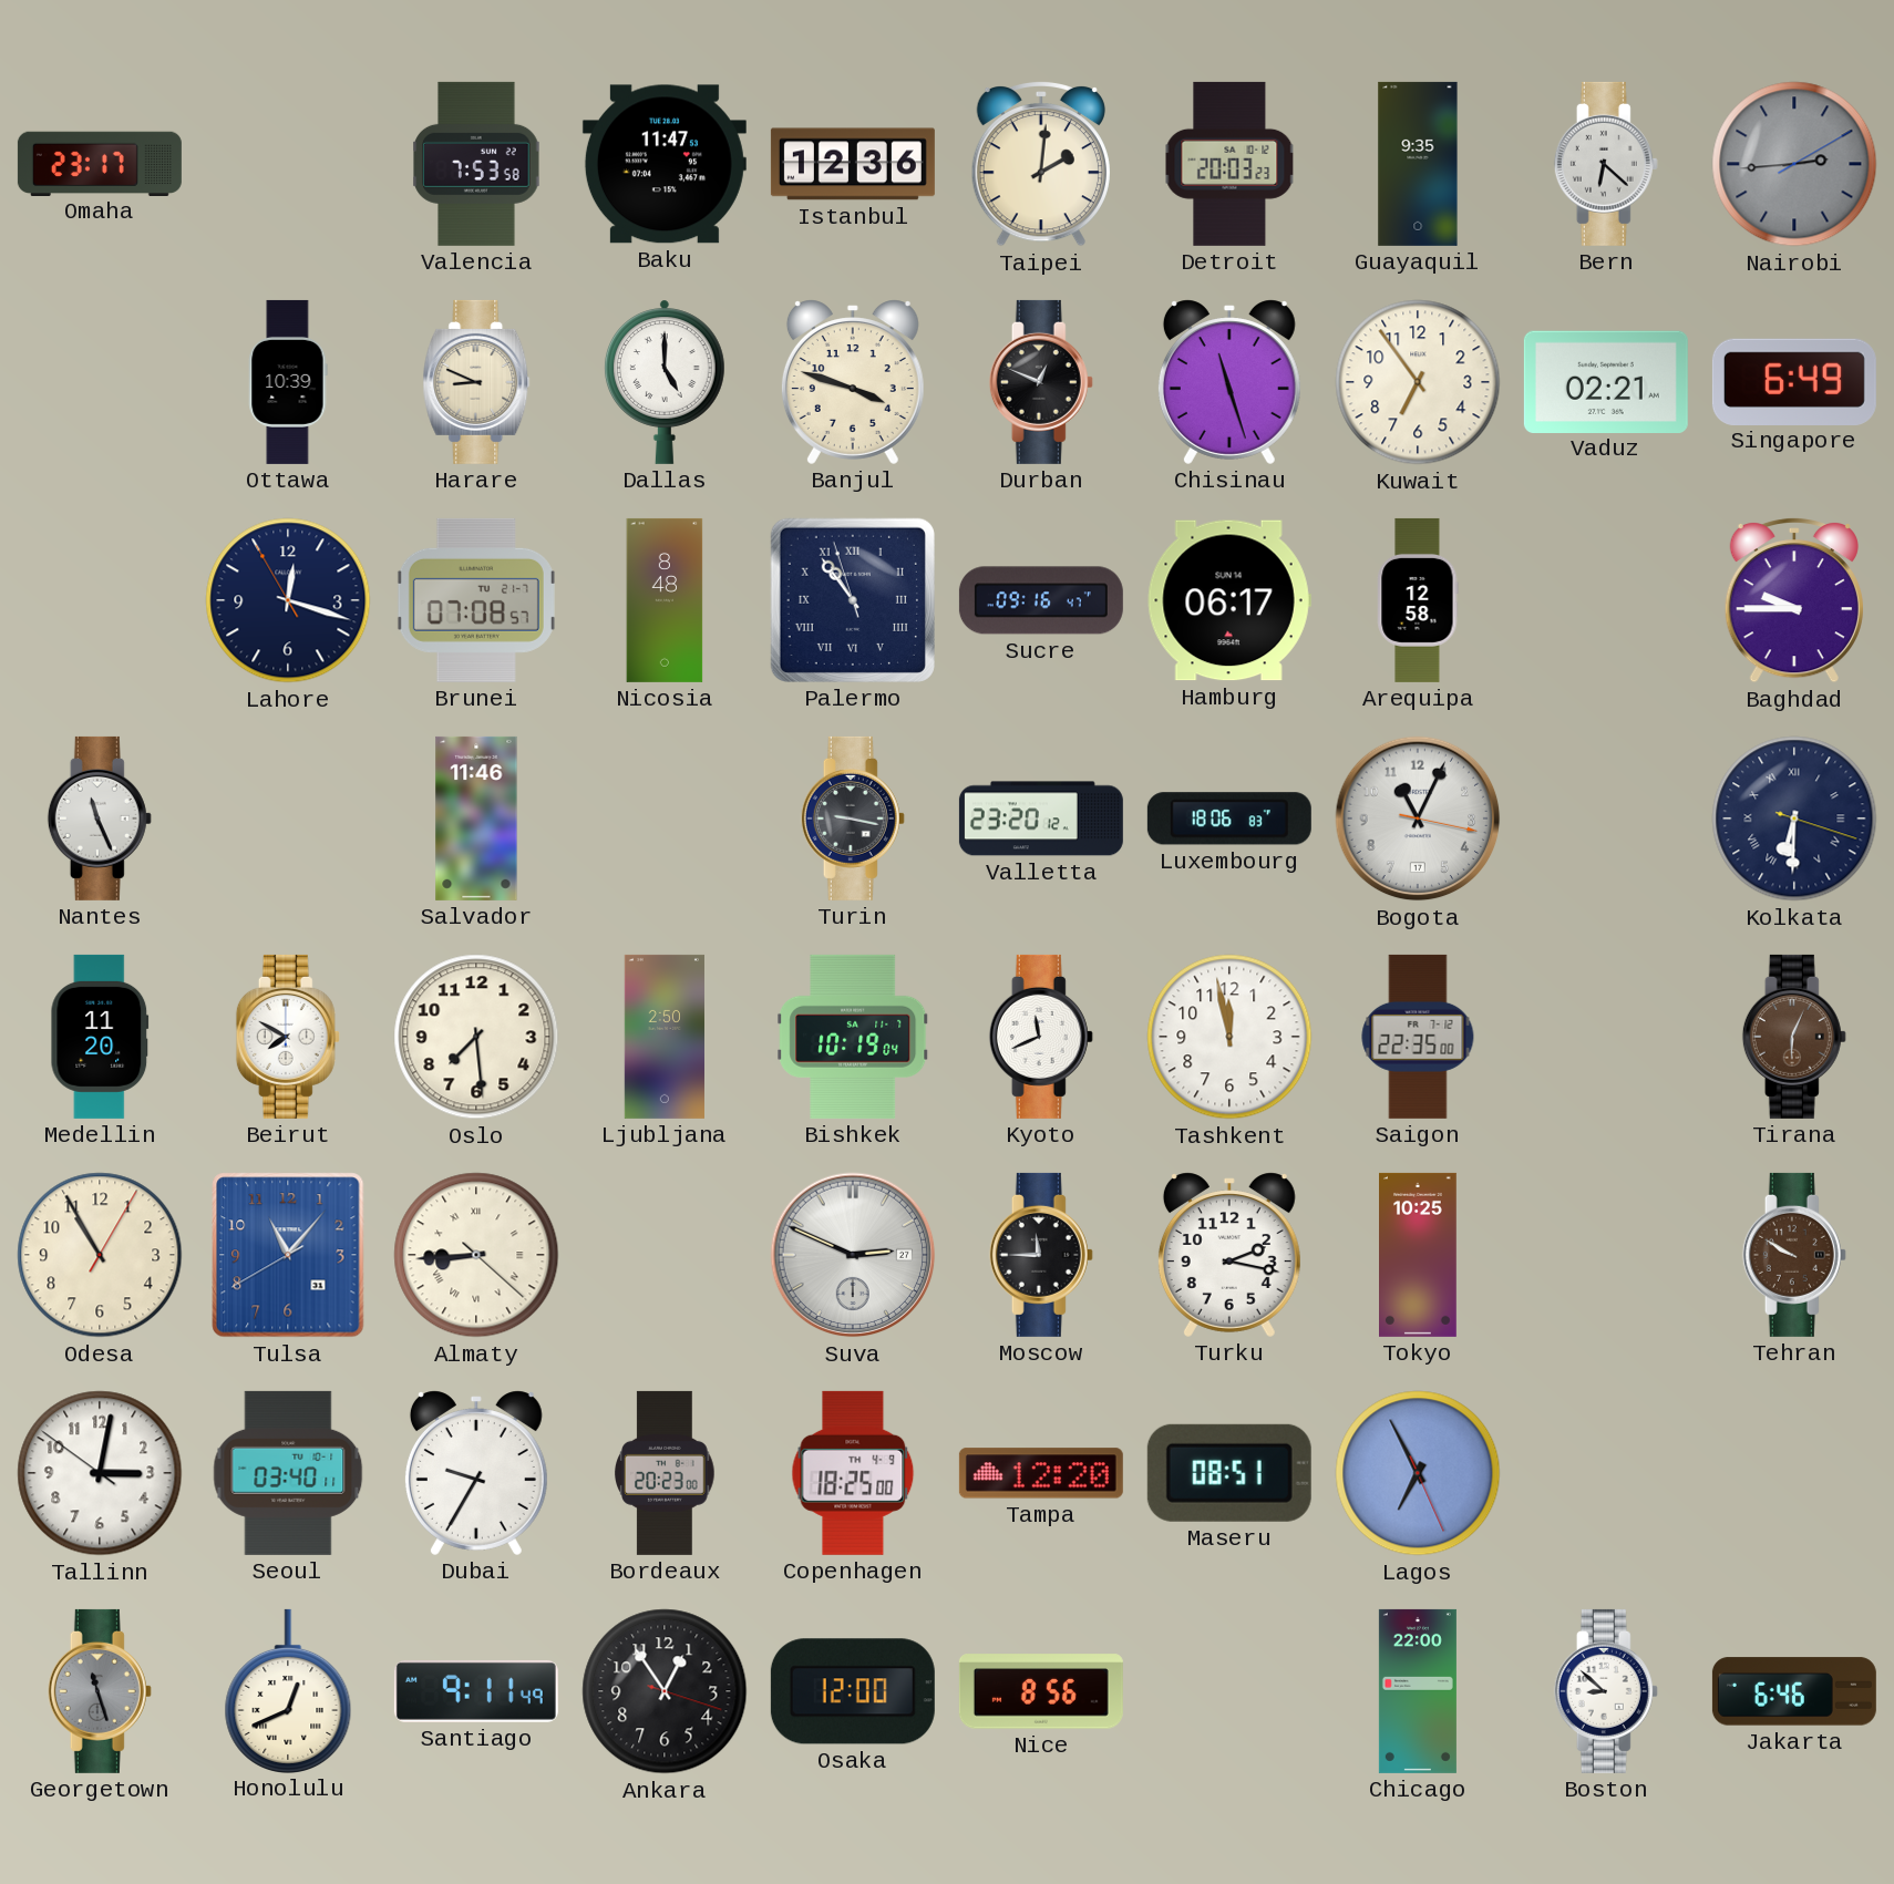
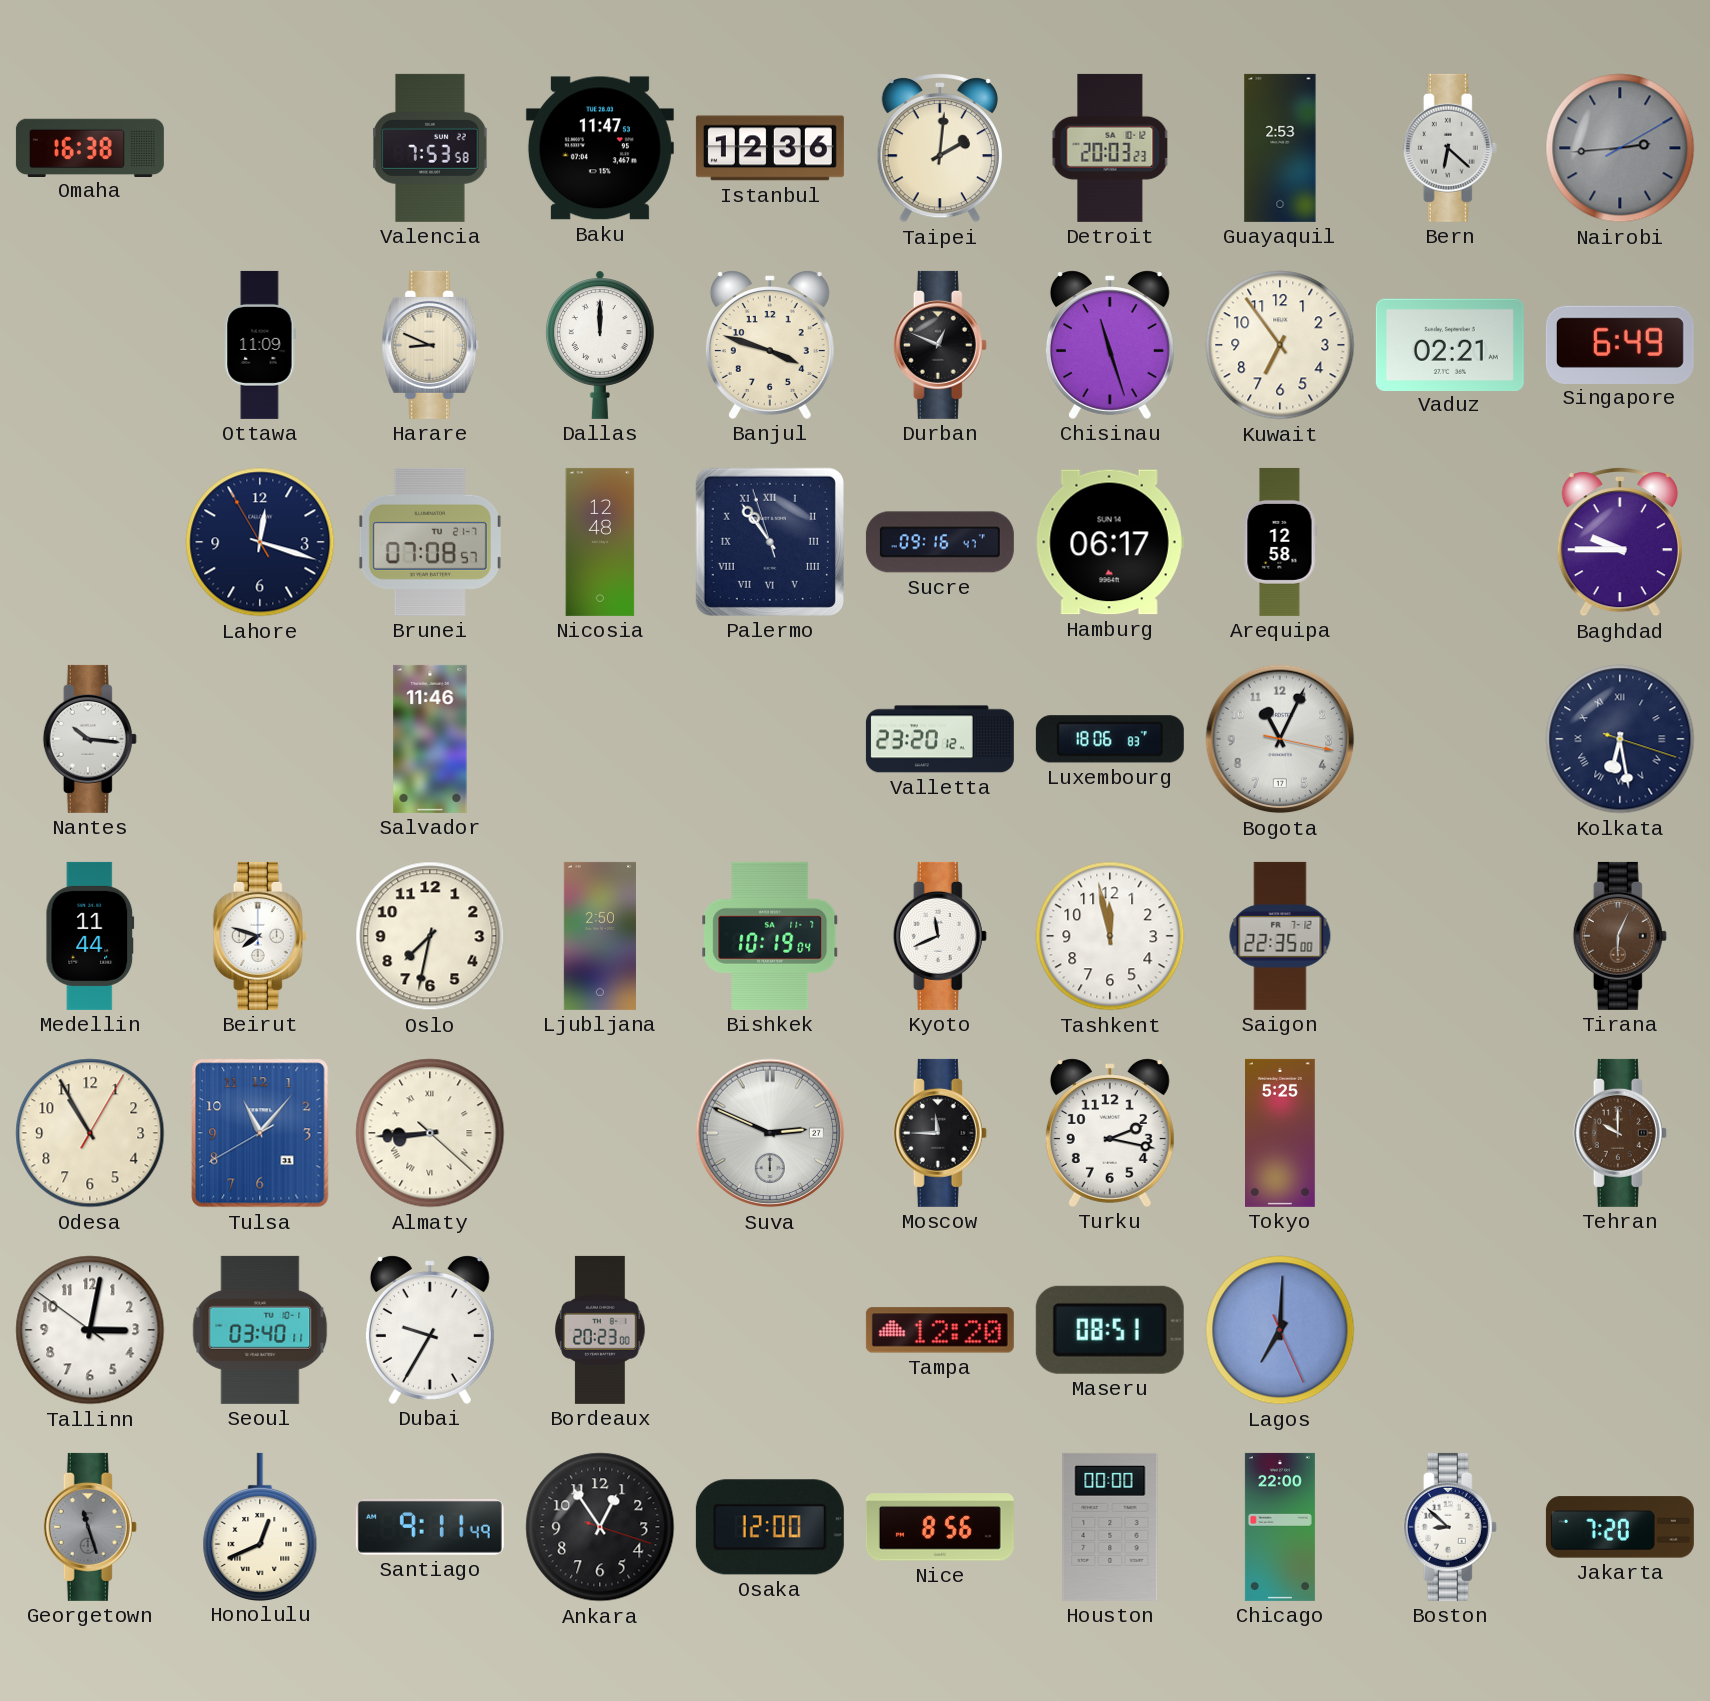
Omaha: 23:17 -> 16:38
Guayaquil: 9:35 -> 2:53
Ottawa: 10:39 -> 11:09
Dallas: 5:00 -> 12:00
Nicosia: 8:48 -> 12:48
Nantes: 11:26 -> 10:16
Turin: 9:17 -> none
Kolkata: 6:30 -> 6:28
Medellin: 11:20 -> 11:44
Beirut: 7:50 -> 7:48
Oslo: 7:29 -> 7:32
Tokyo: 10:25 -> 5:25
Tehran: 9:50 -> 10:00
Copenhagen: 18:25 -> none
Lagos: 6:55 -> 7:00
Houston: none -> 00:00
Jakarta: 6:46 -> 7:20
